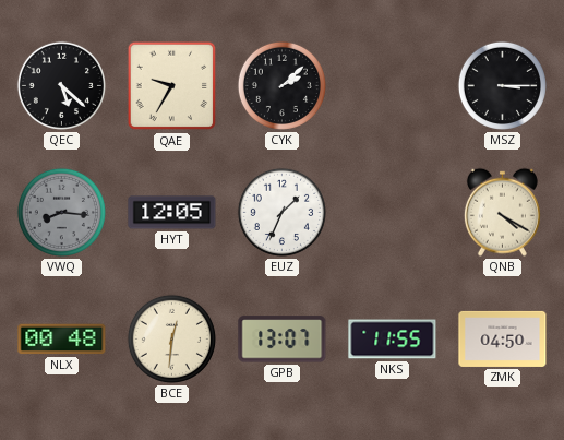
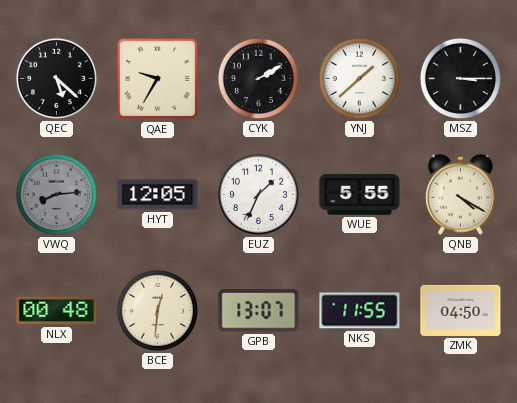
CYK: 2:08 -> 2:10
YNJ: none -> 1:38
VWQ: 8:16 -> 8:14
WUE: none -> 5:55
